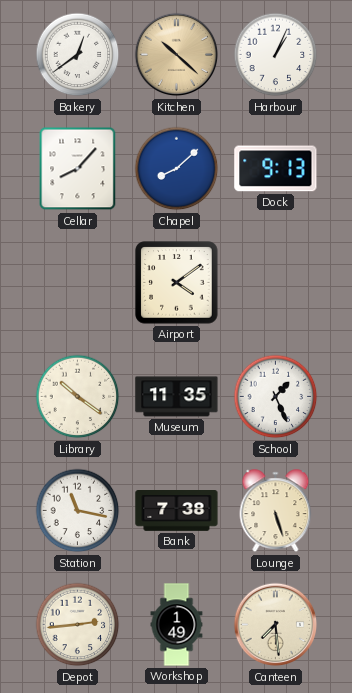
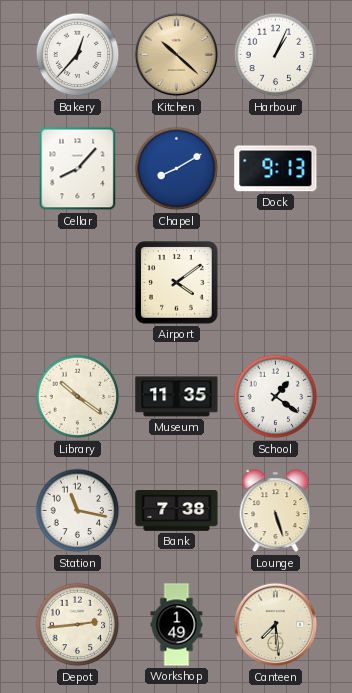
Bakery: 12:39 -> 12:37
Chapel: 8:08 -> 8:10
School: 1:26 -> 1:21
